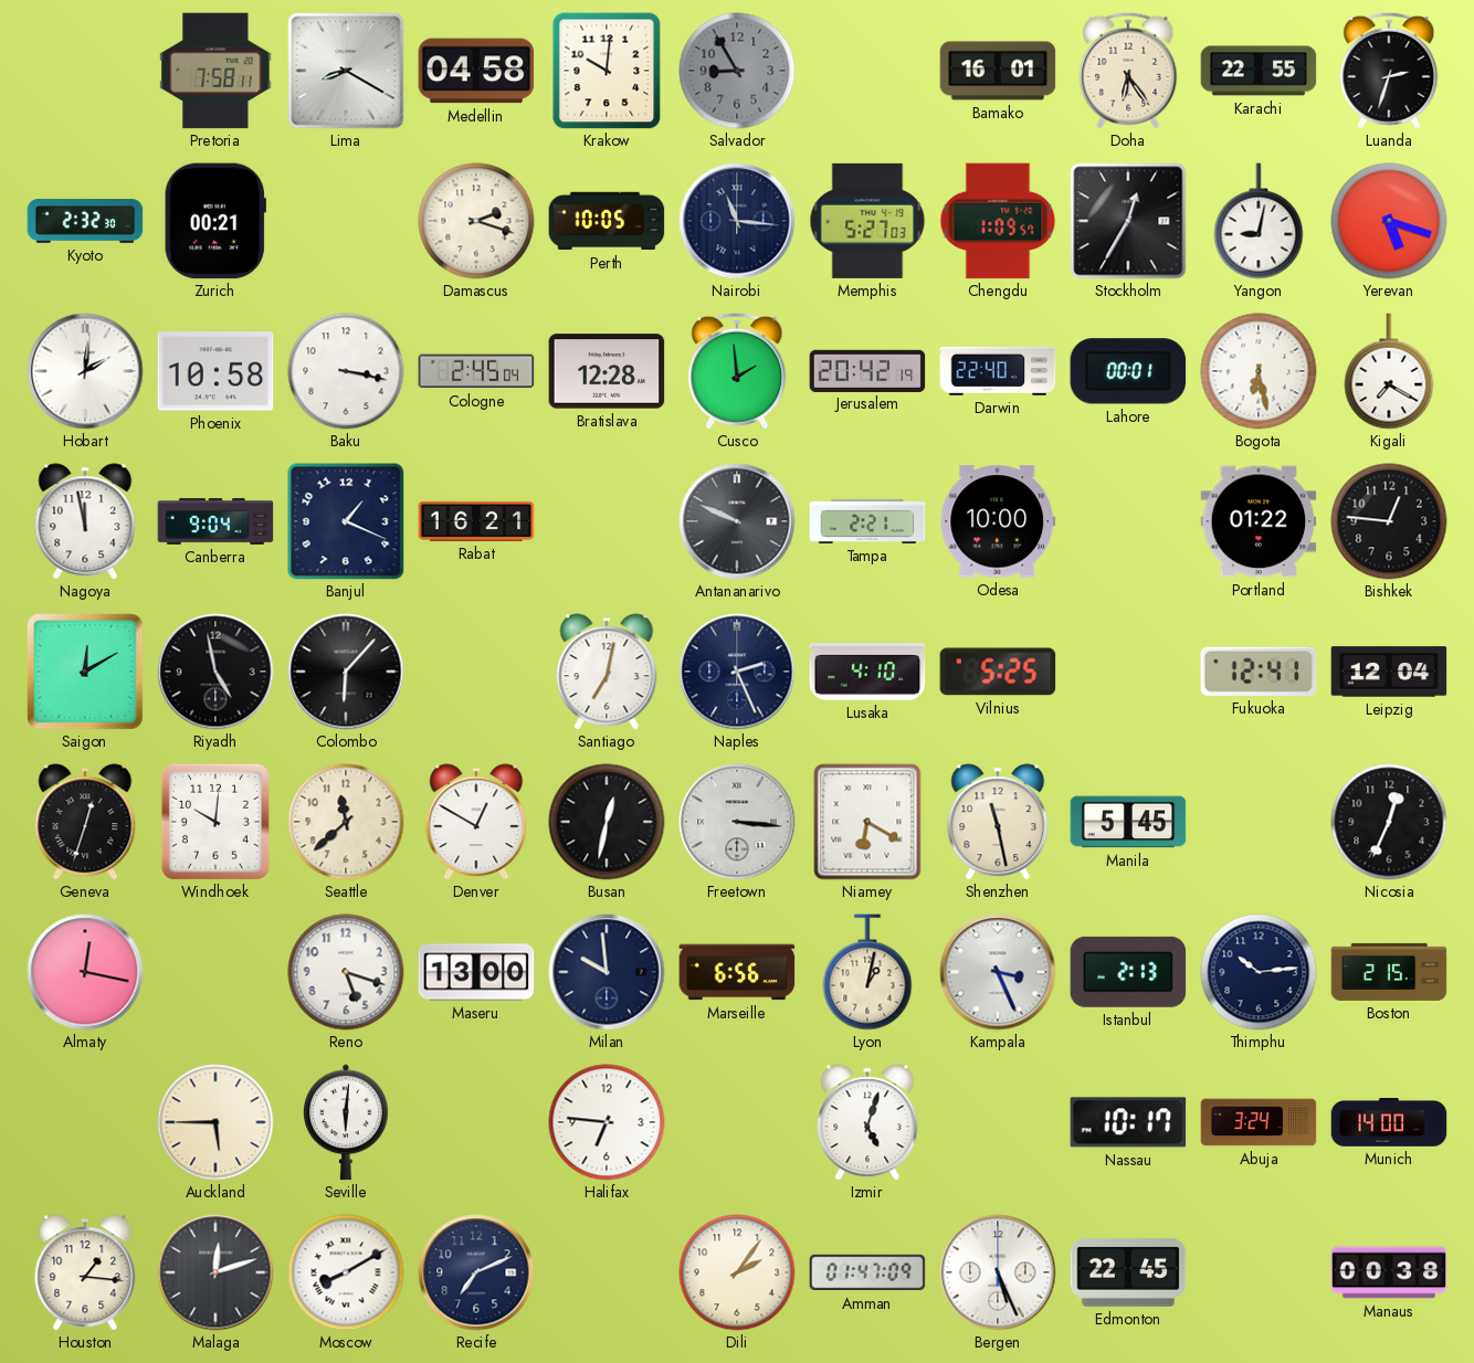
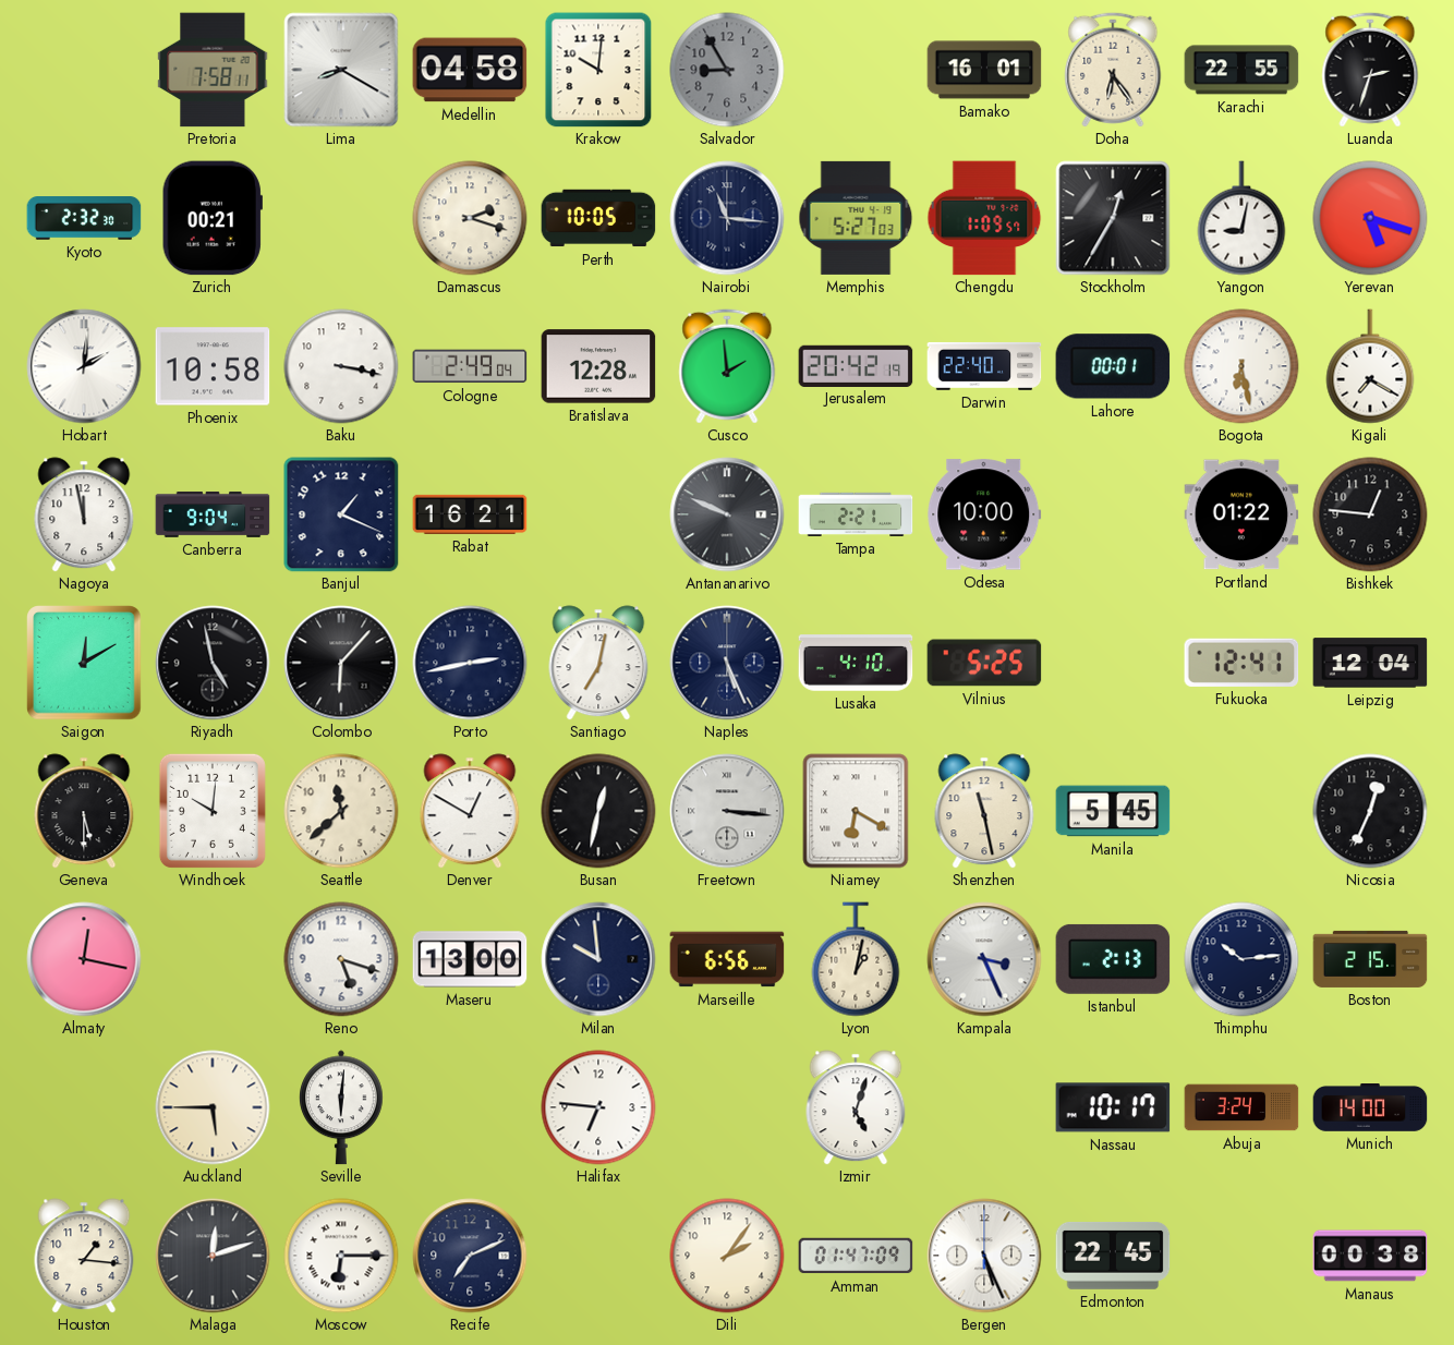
Cologne: 2:45 -> 2:49
Porto: none -> 2:43
Naples: 2:26 -> 5:26
Geneva: 12:33 -> 5:30
Moscow: 8:10 -> 6:15
